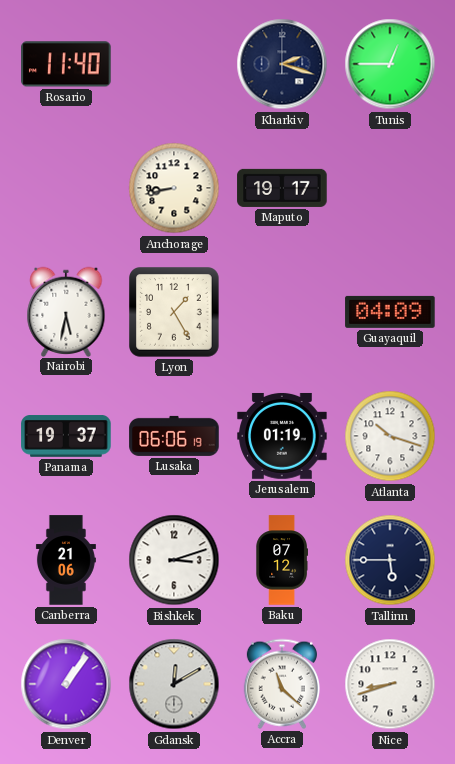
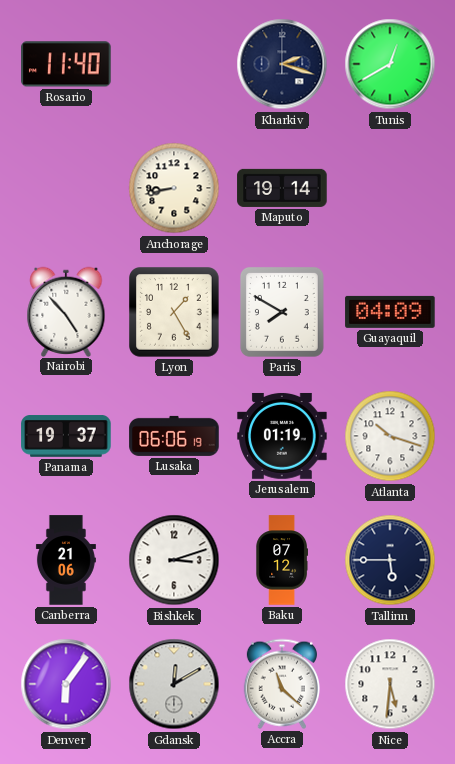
Tunis: 12:45 -> 12:40
Maputo: 19:17 -> 19:14
Nairobi: 5:32 -> 4:53
Paris: none -> 7:50
Denver: 1:06 -> 6:06
Nice: 8:42 -> 5:31
